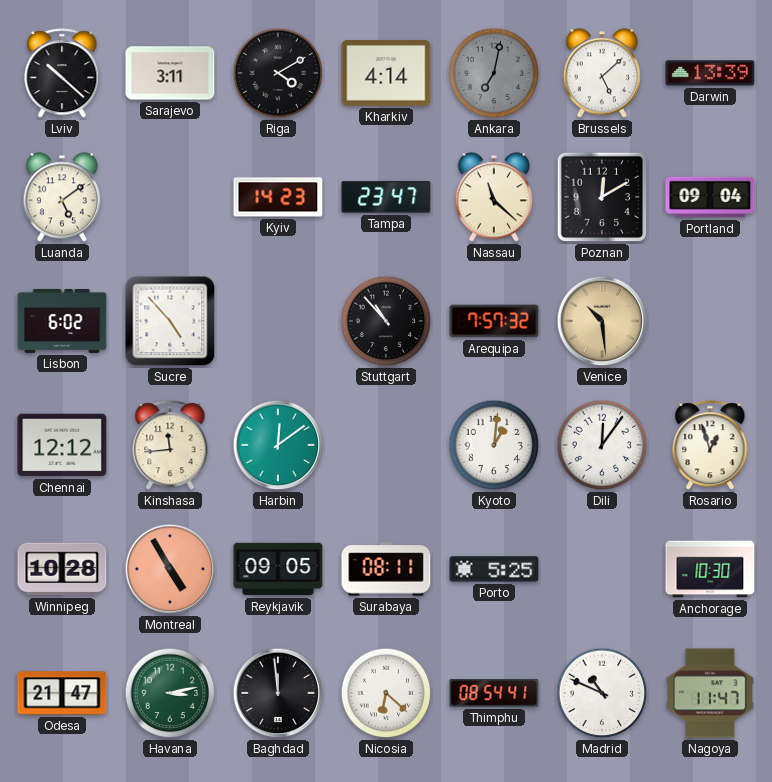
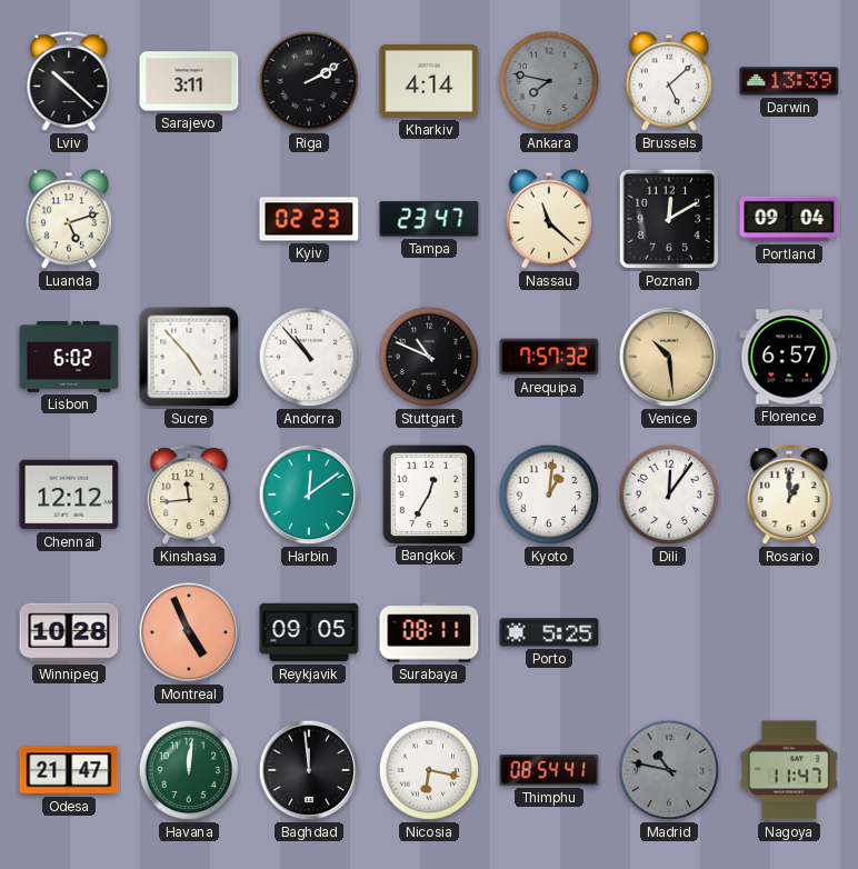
Riga: 4:10 -> 2:10
Ankara: 7:02 -> 7:47
Luanda: 5:09 -> 5:12
Kyiv: 14:23 -> 02:23
Andorra: none -> 10:53
Stuttgart: 10:53 -> 10:49
Florence: none -> 6:57
Bangkok: none -> 12:35
Rosario: 12:57 -> 1:00
Montreal: 4:55 -> 4:56
Anchorage: 10:30 -> none
Havana: 3:13 -> 12:01
Nicosia: 6:22 -> 6:17
Madrid: 10:49 -> 10:47
Madrid dial: white -> grey
